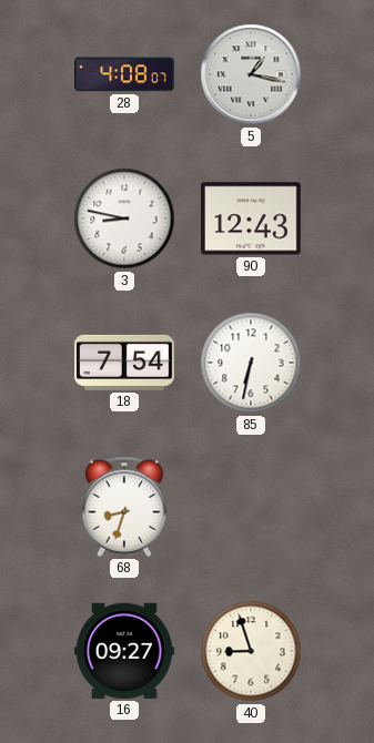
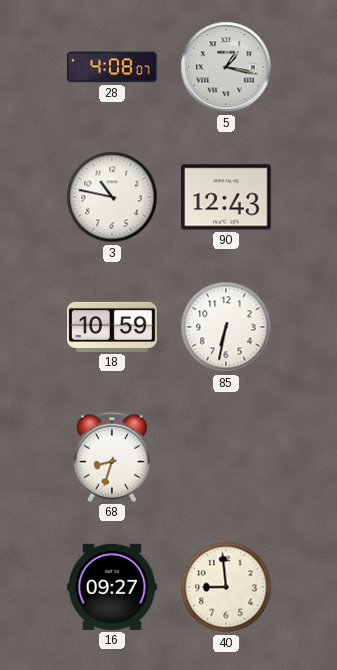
3: 8:47 -> 10:47
18: 7:54 -> 10:59
40: 8:57 -> 8:59
